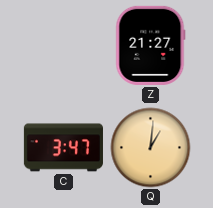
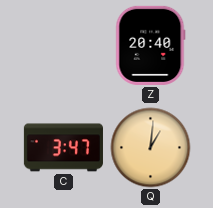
Z: 21:27 -> 20:40
